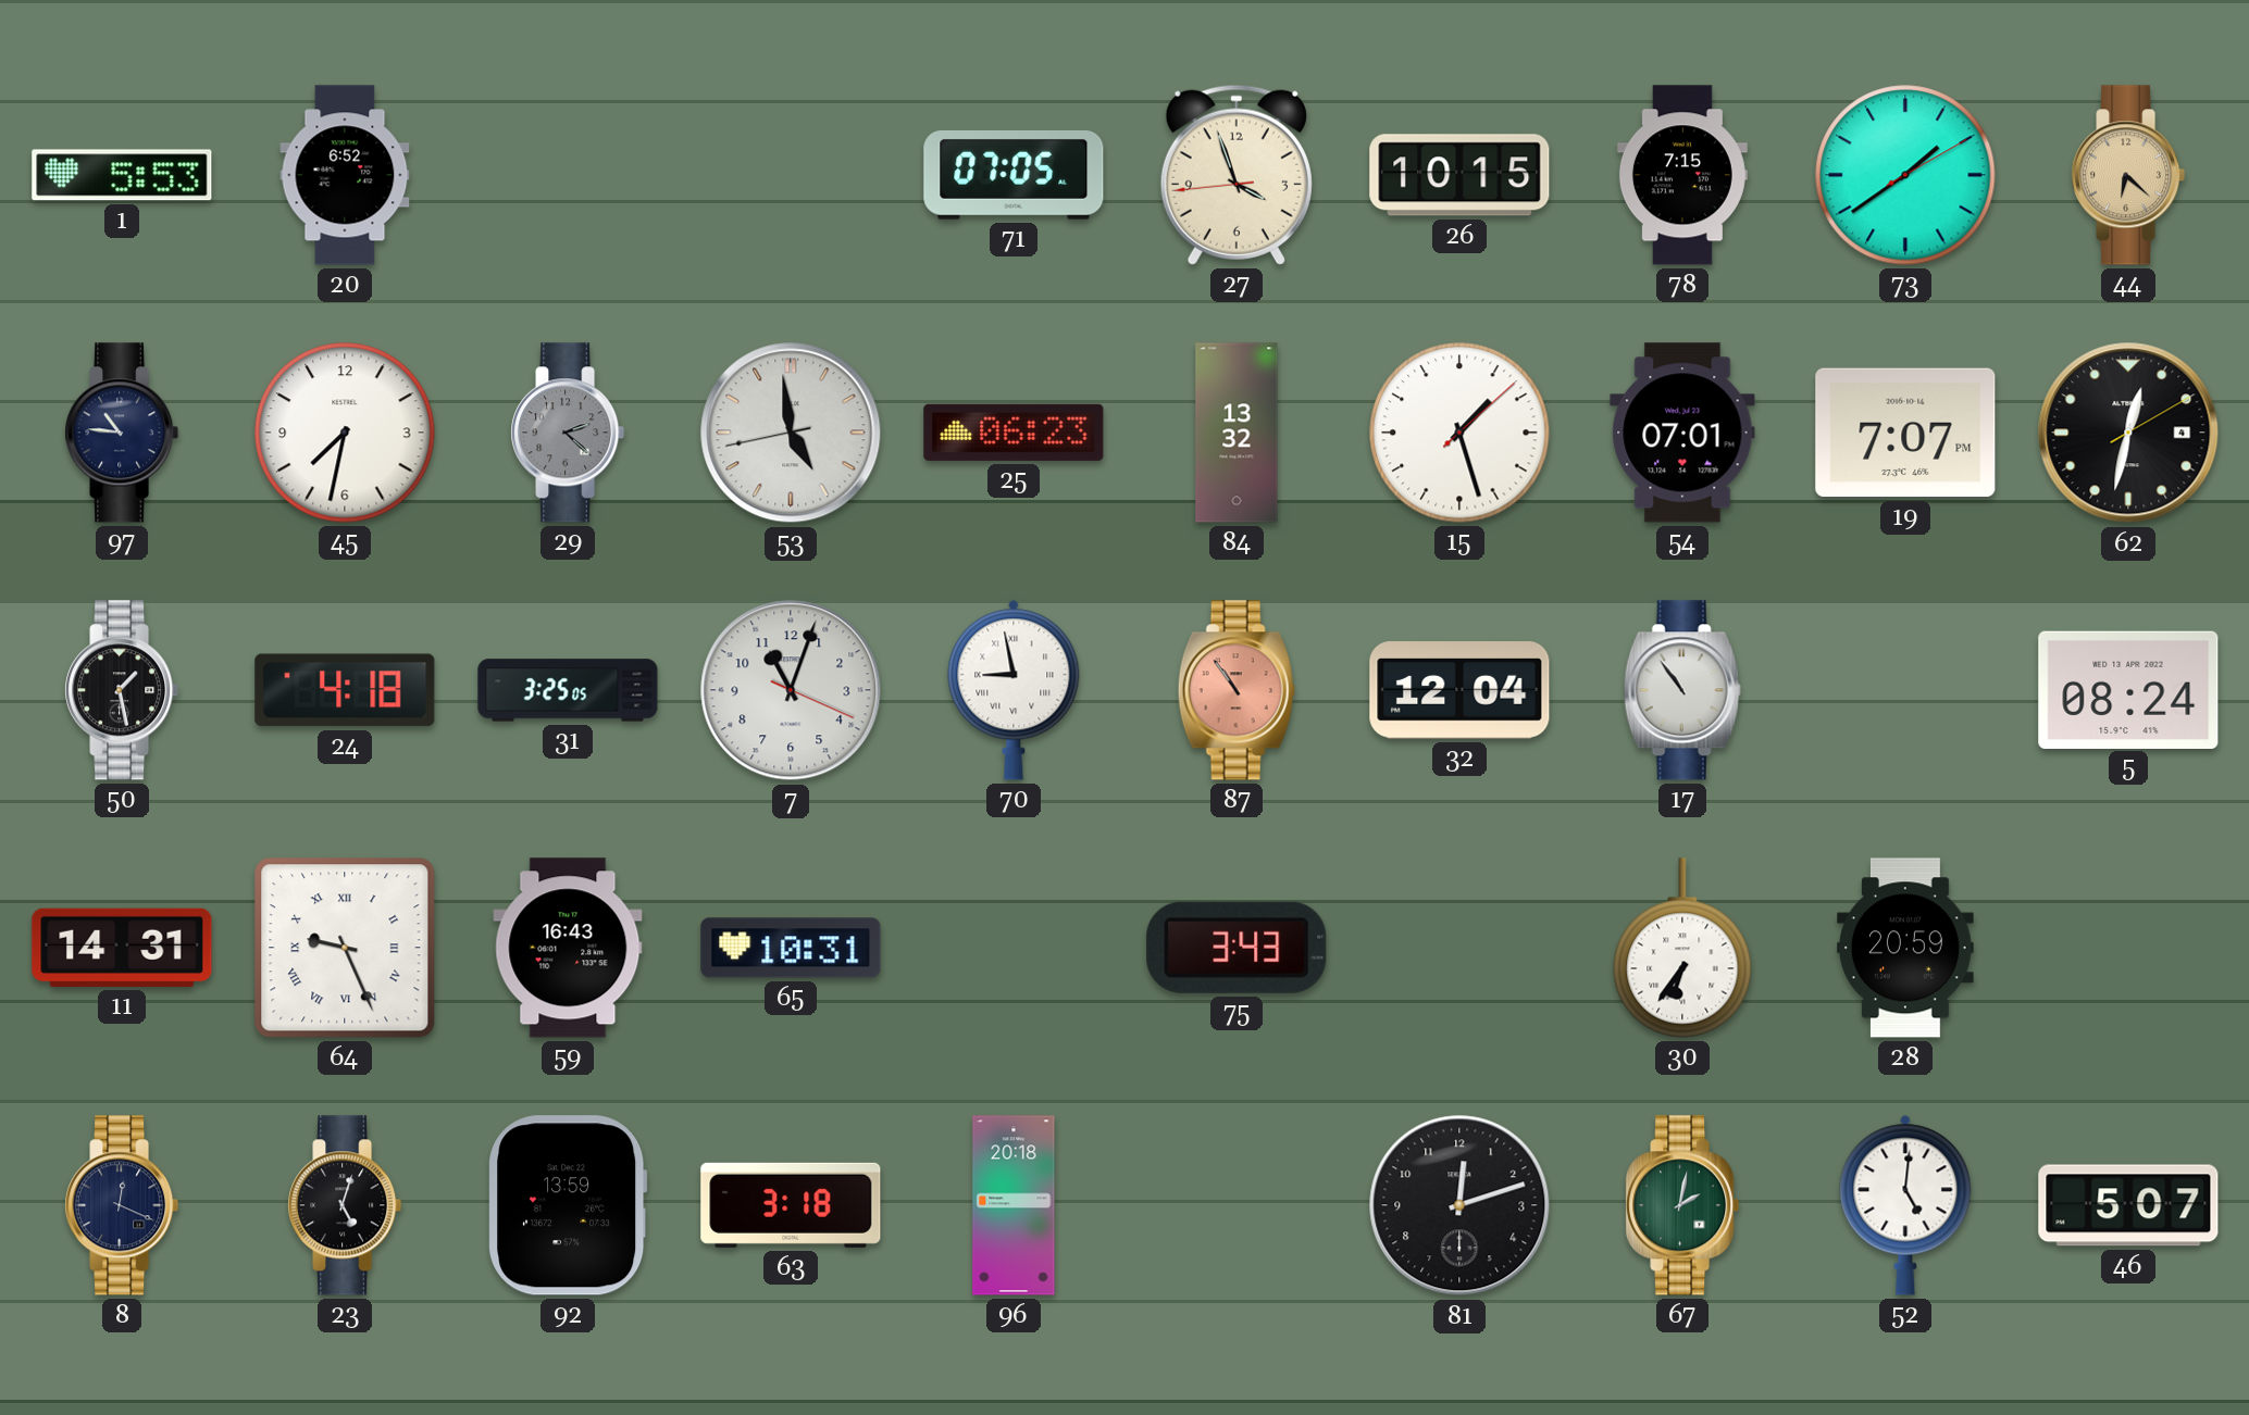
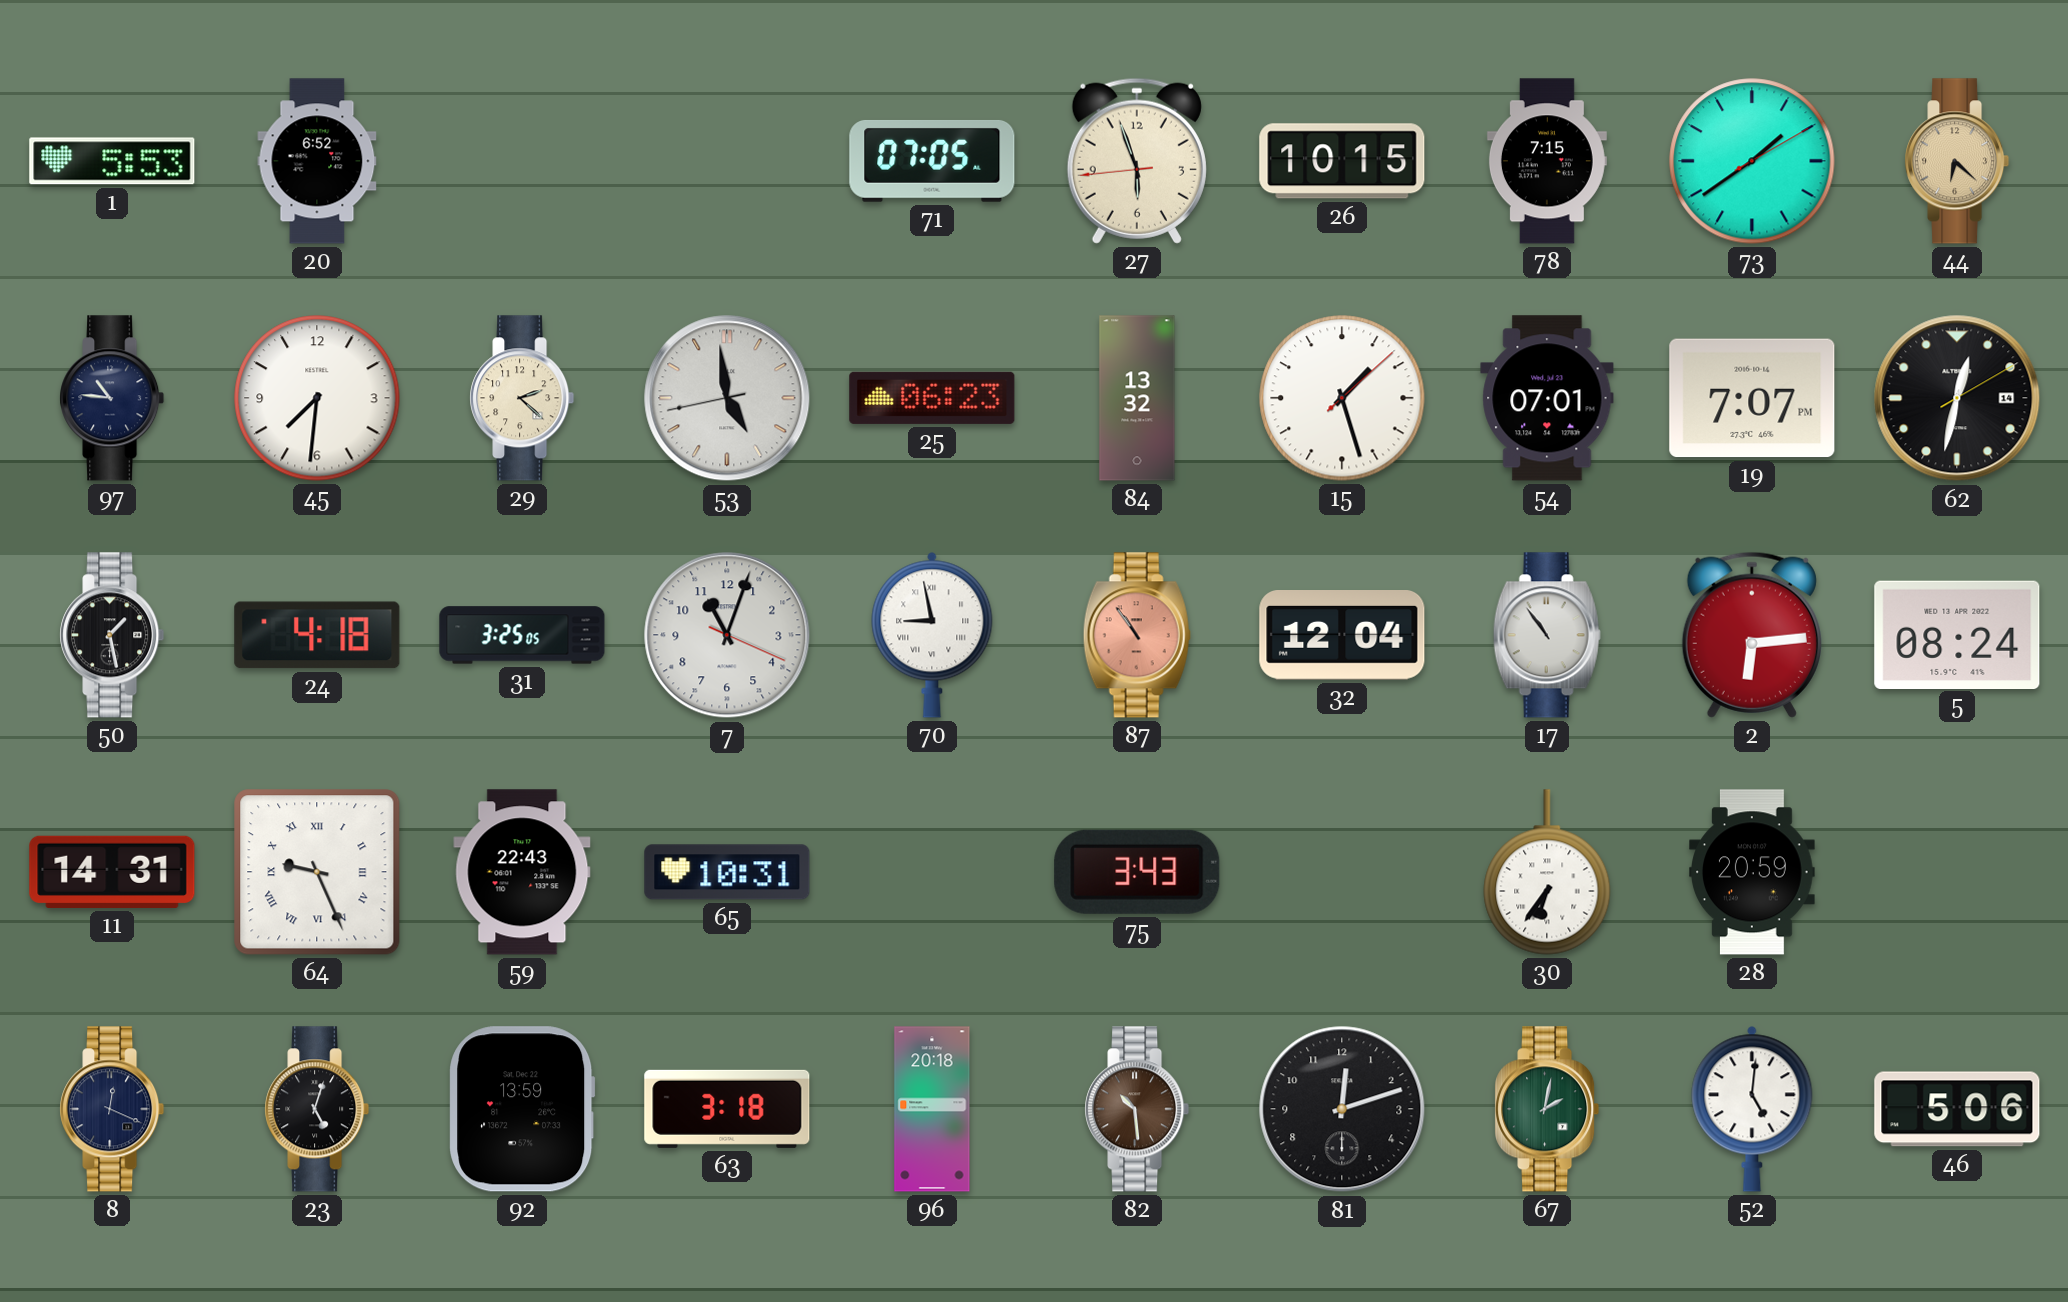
27: 3:56 -> 5:56
45: 7:32 -> 7:31
29 dial: grey -> cream
62 date: 4 -> 14
2: none -> 6:14
59: 16:43 -> 22:43
82: none -> 10:29
46: 5:07 -> 5:06
